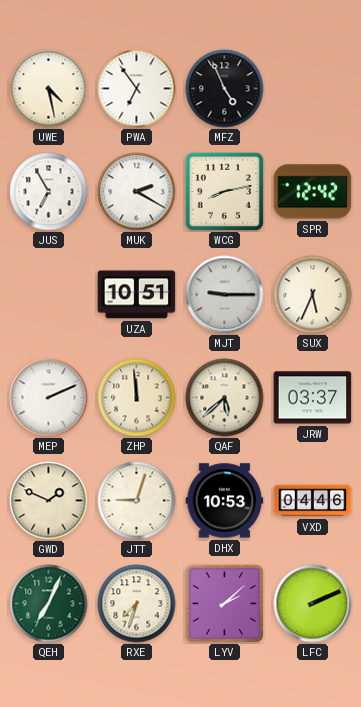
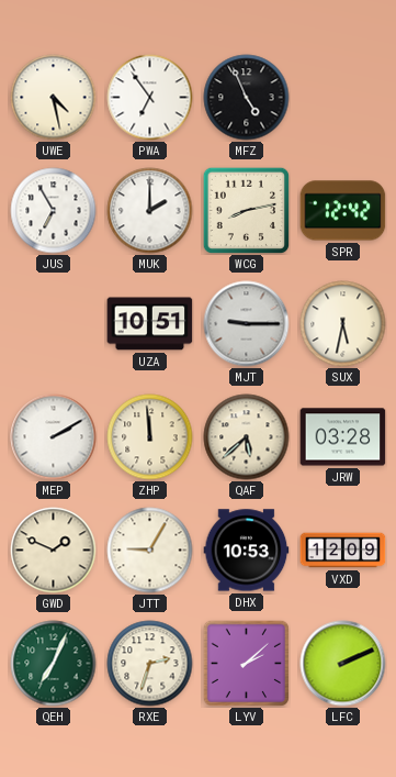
MUK: 2:20 -> 2:00
SUX: 5:34 -> 5:32
MEP: 2:11 -> 2:10
JRW: 03:37 -> 03:28
JTT: 9:03 -> 9:05
VXD: 04:46 -> 12:09
RXE: 7:33 -> 2:33
